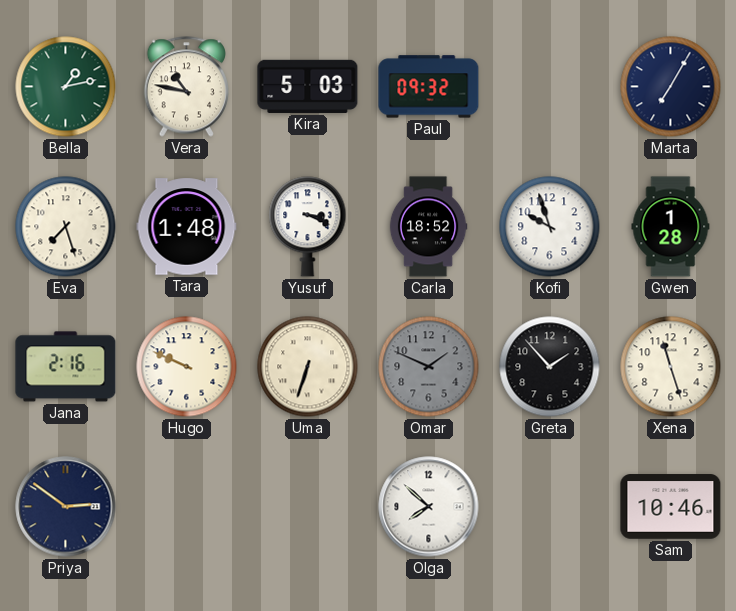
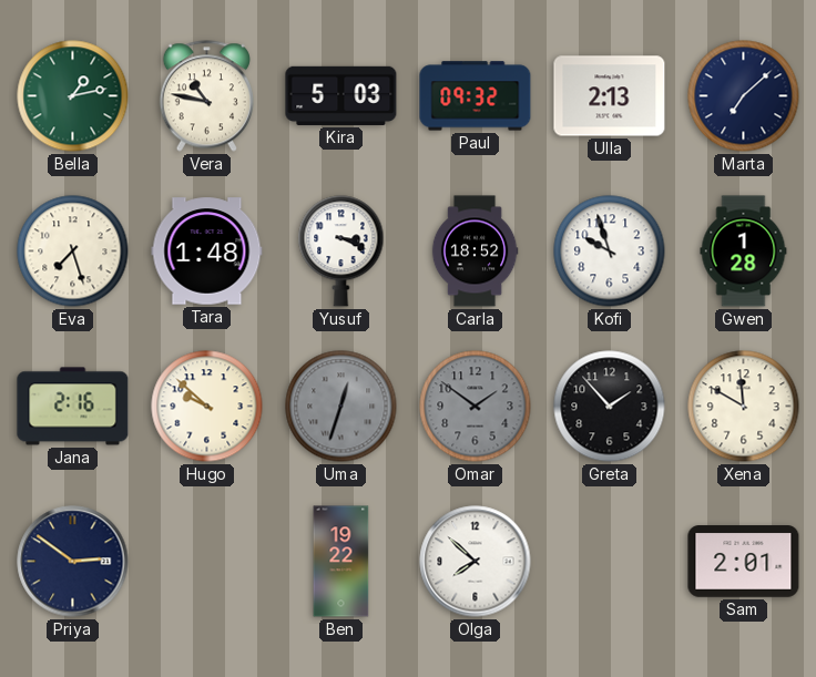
Ulla: none -> 2:13
Marta: 7:05 -> 7:08
Hugo: 9:49 -> 9:52
Uma: 6:33 -> 12:33
Uma dial: cream -> grey
Omar: 1:49 -> 1:51
Xena: 11:27 -> 11:50
Ben: none -> 19:22
Sam: 10:46 -> 2:01
